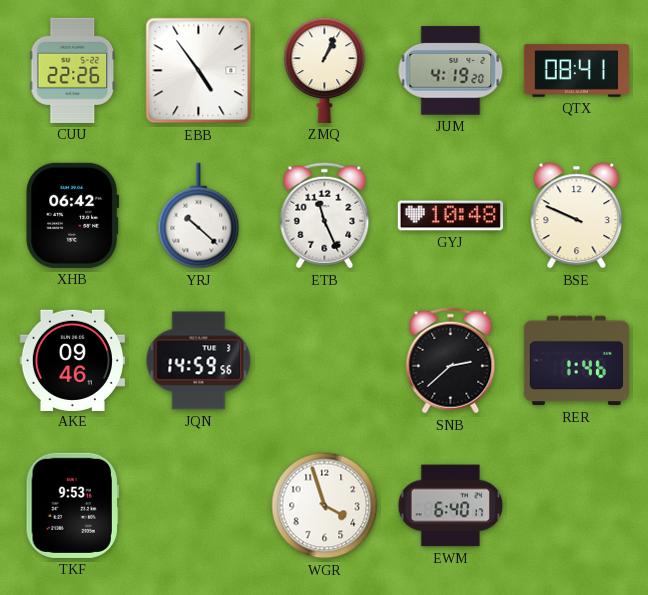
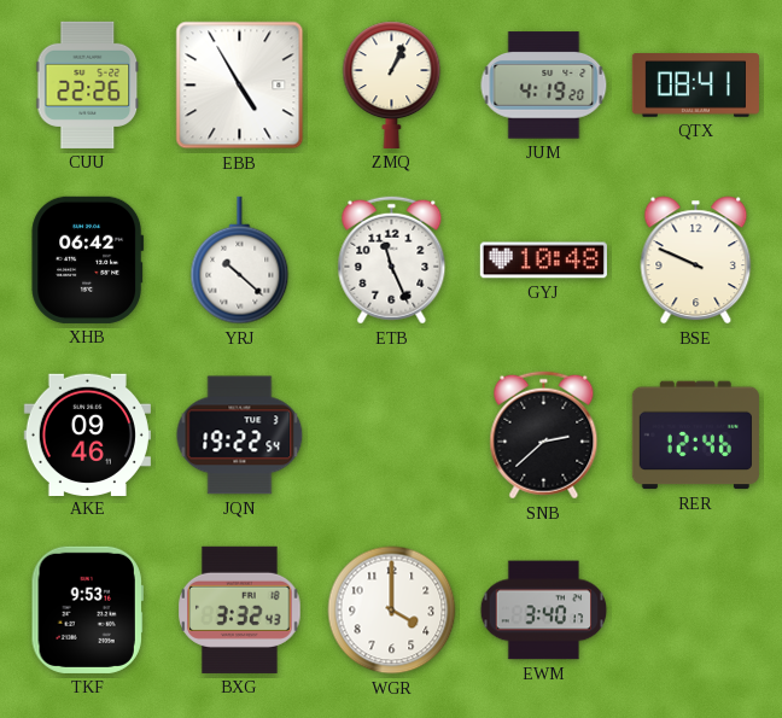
EBB: 4:54 -> 4:55
JQN: 14:59 -> 19:22
RER: 1:46 -> 12:46
BXG: none -> 3:32
WGR: 3:57 -> 4:00
EWM: 6:40 -> 3:40
